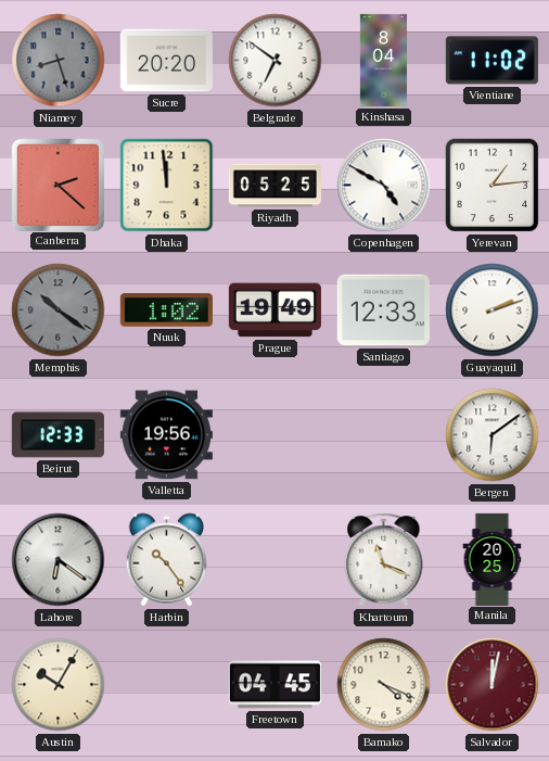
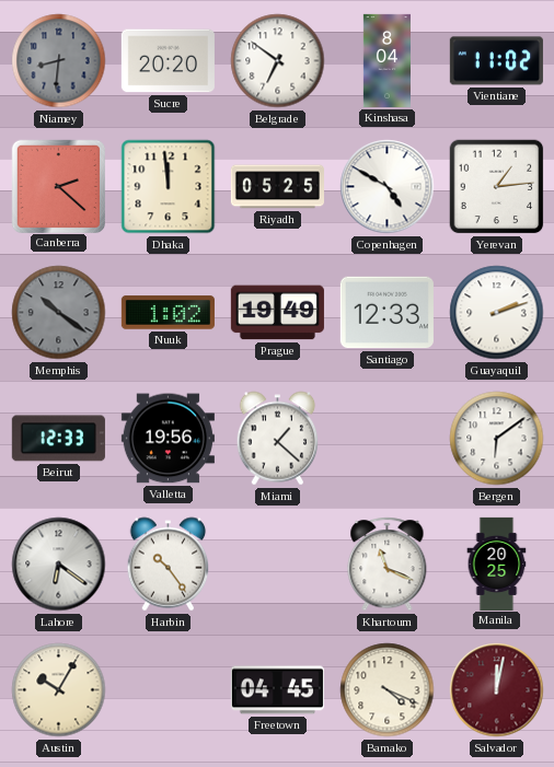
Niamey: 8:27 -> 8:31
Miami: none -> 1:22
